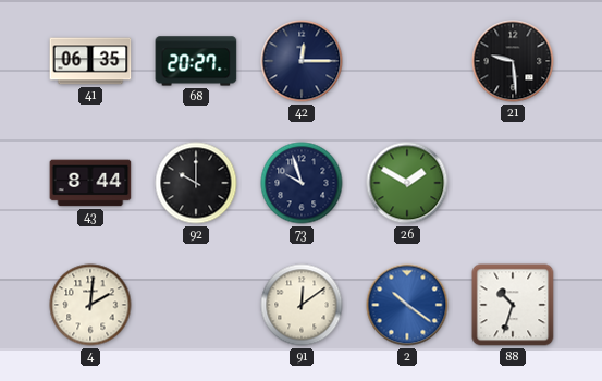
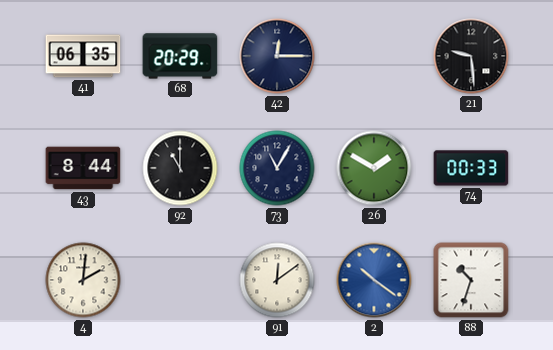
68: 20:27 -> 20:29
92: 10:00 -> 11:00
73: 9:57 -> 11:05
74: none -> 00:33
